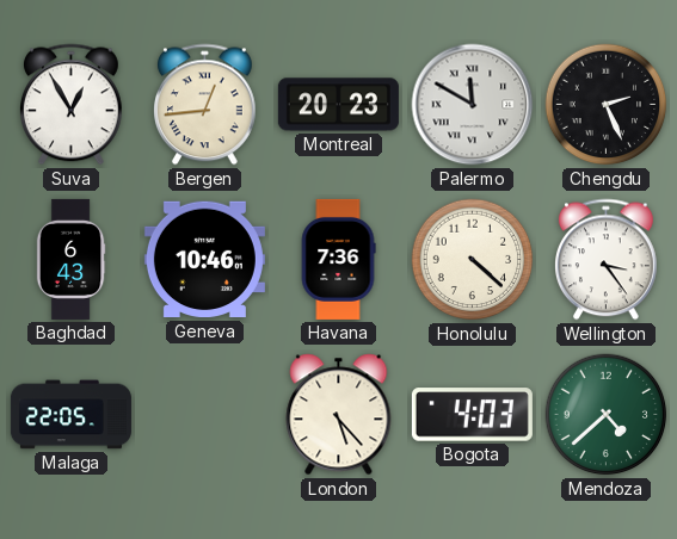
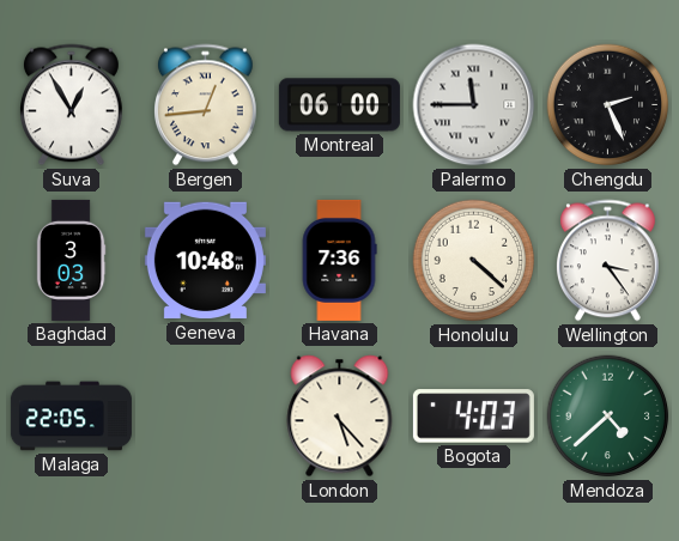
Montreal: 20:23 -> 06:00
Palermo: 11:50 -> 11:45
Baghdad: 6:43 -> 3:03
Geneva: 10:46 -> 10:48
